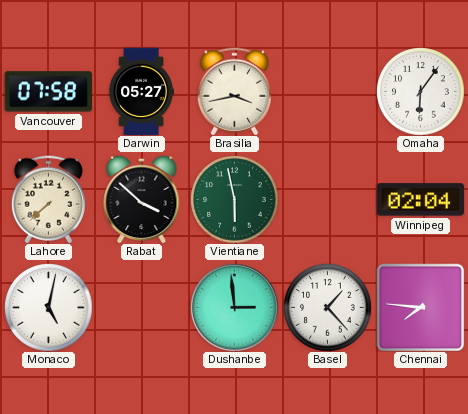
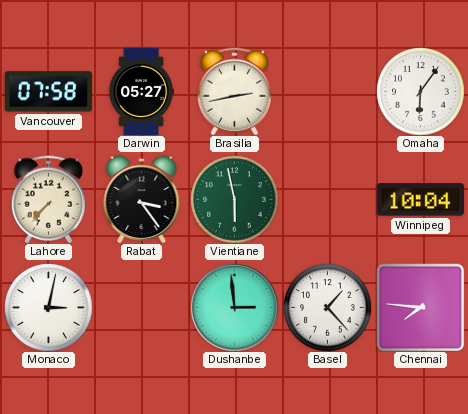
Brasilia: 3:43 -> 2:43
Lahore: 7:38 -> 7:37
Rabat: 3:52 -> 3:24
Winnipeg: 02:04 -> 10:04
Monaco: 5:02 -> 3:02
